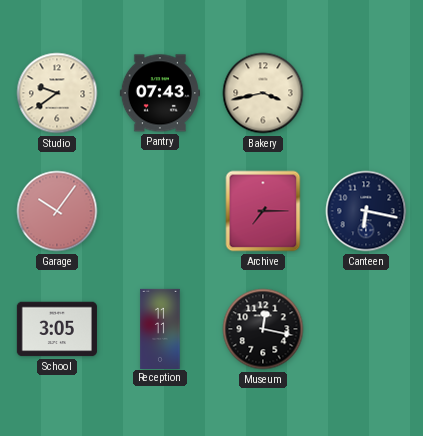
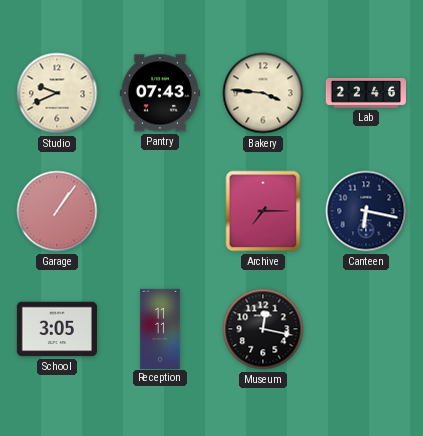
Studio: 9:39 -> 9:41
Bakery: 3:43 -> 3:46
Lab: none -> 22:46
Garage: 10:06 -> 1:06
